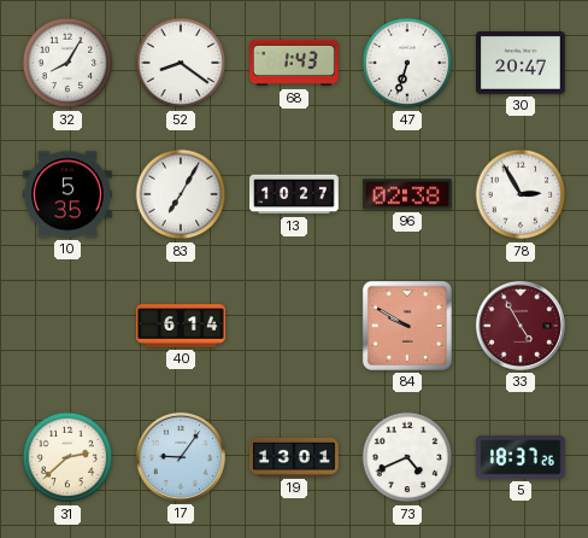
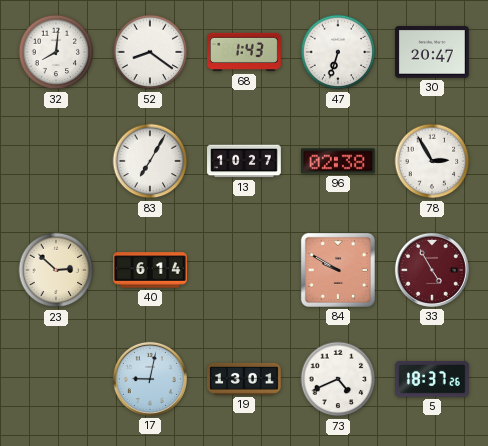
32: 8:05 -> 8:01
10: 5:35 -> none
23: none -> 2:52
31: 2:38 -> none
17: 9:06 -> 9:02
